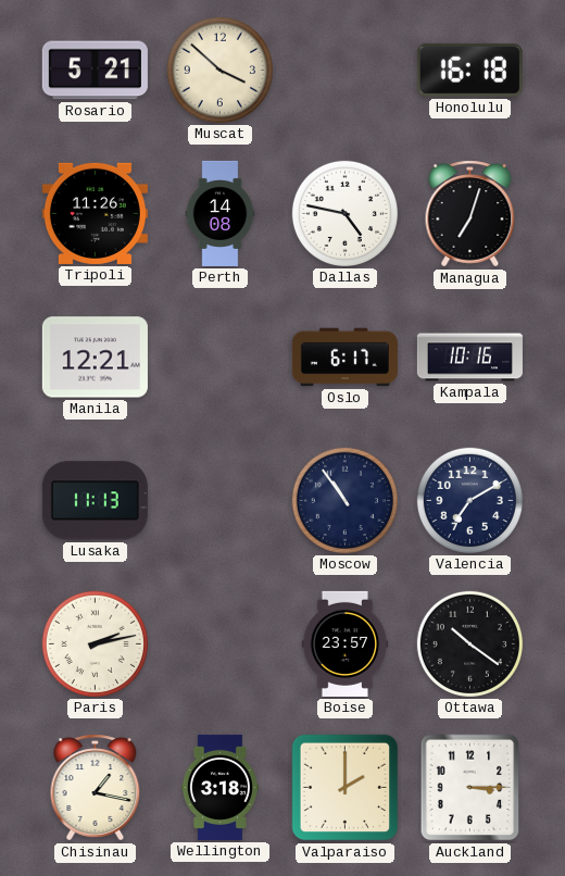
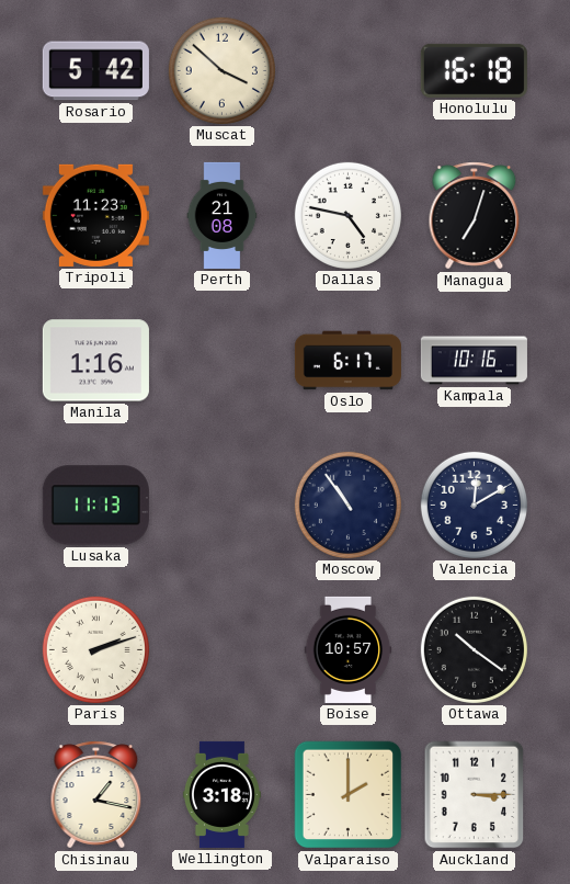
Rosario: 5:21 -> 5:42
Tripoli: 11:26 -> 11:23
Perth: 14:08 -> 21:08
Manila: 12:21 -> 1:16
Valencia: 7:10 -> 12:10
Paris: 2:13 -> 2:12
Boise: 23:57 -> 10:57
